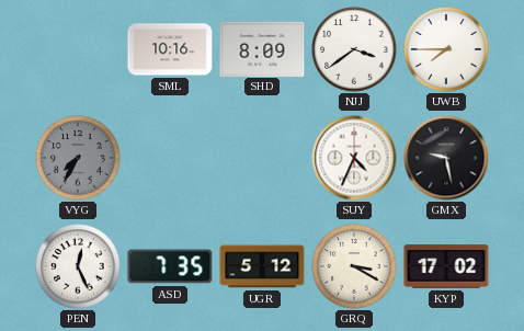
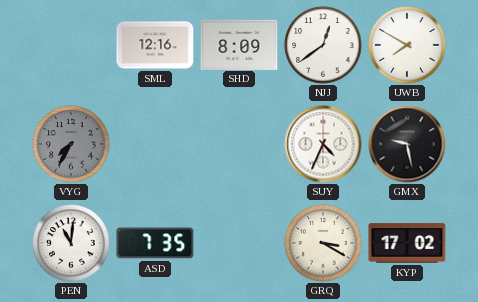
SML: 10:16 -> 12:16
NJJ: 3:39 -> 12:39
UWB: 7:45 -> 7:50
PEN: 12:26 -> 11:01
UGR: 5:12 -> none
